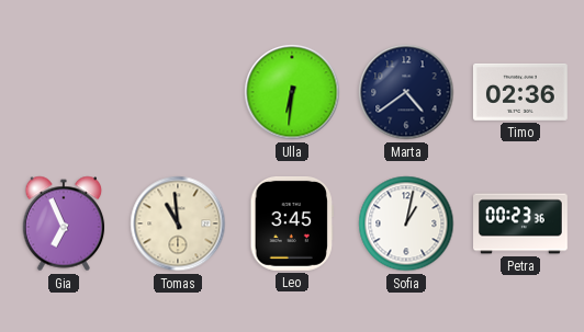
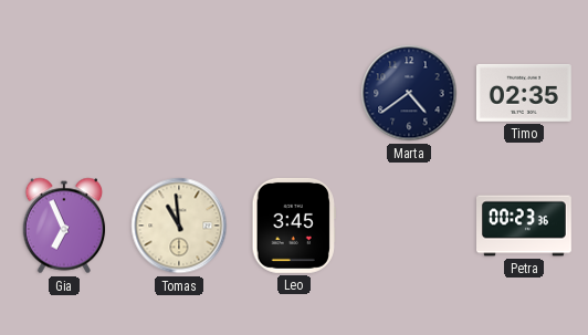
Ulla: 6:31 -> none
Timo: 02:36 -> 02:35
Sofia: 1:02 -> none
